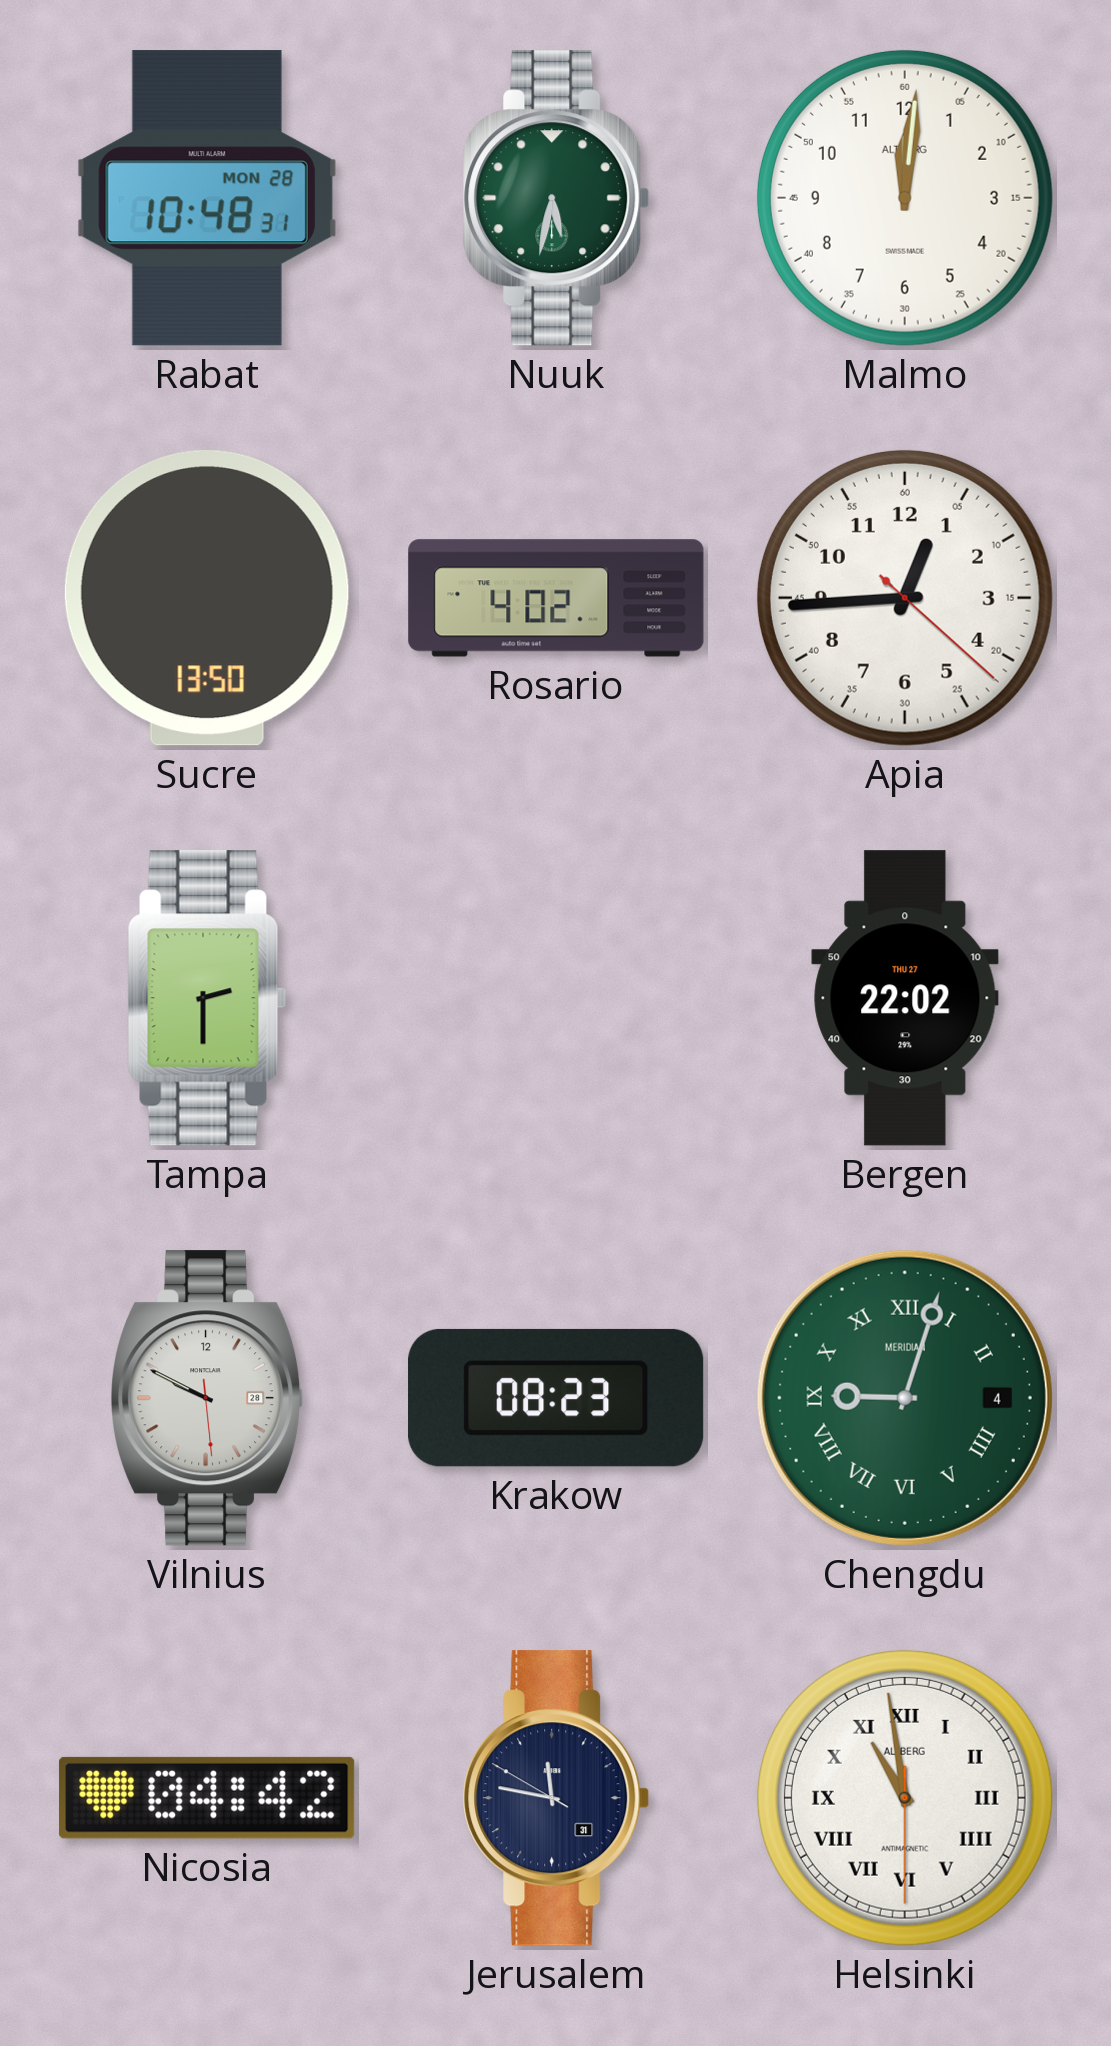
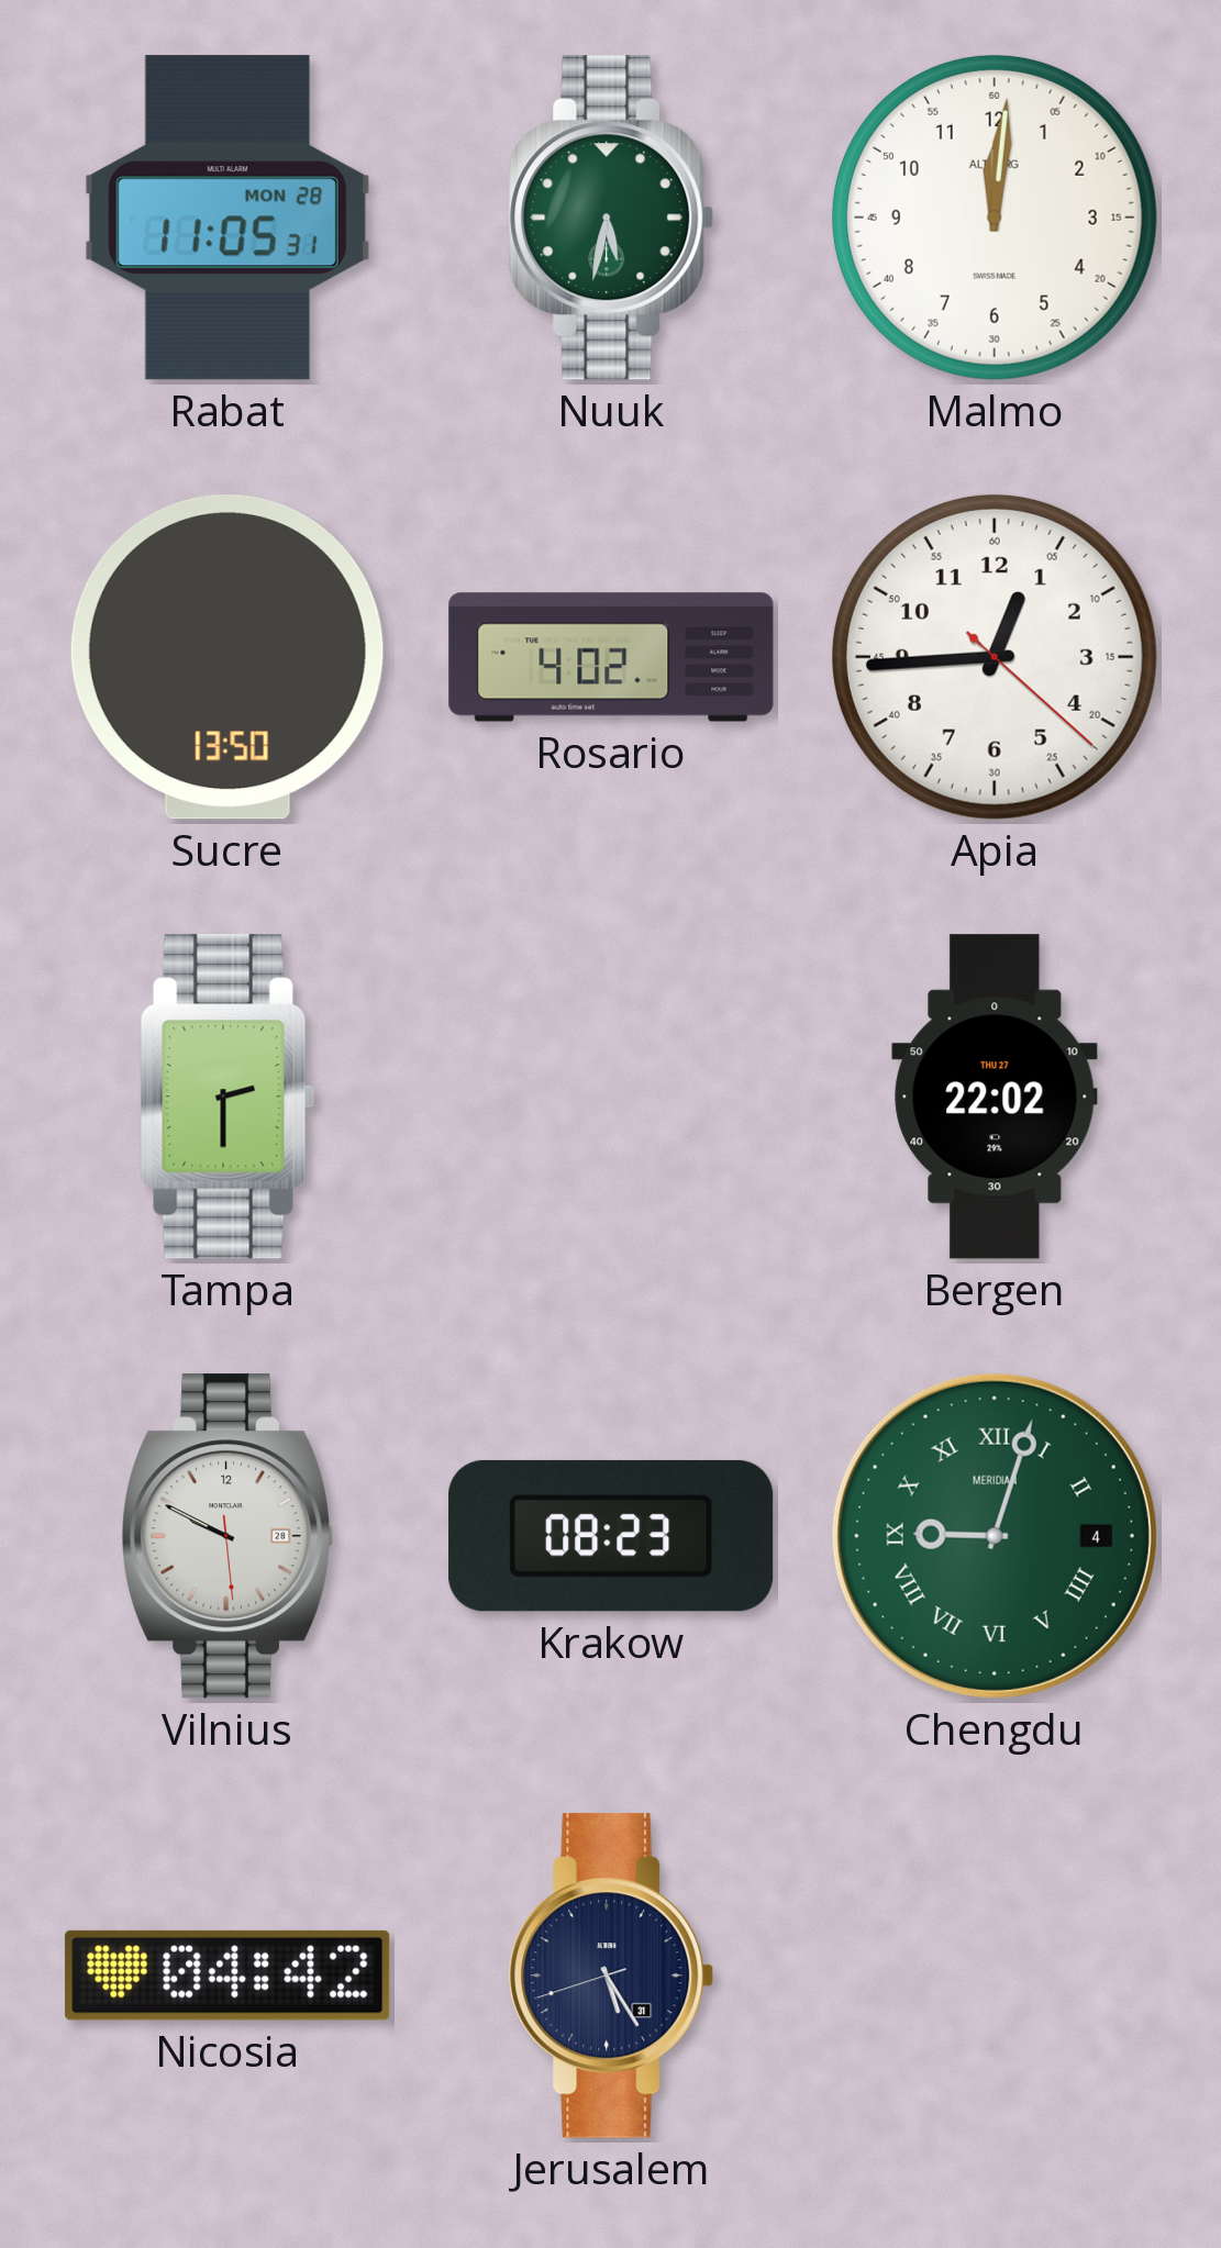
Rabat: 10:48 -> 11:05
Jerusalem: 11:46 -> 5:24
Helsinki: 10:58 -> none
